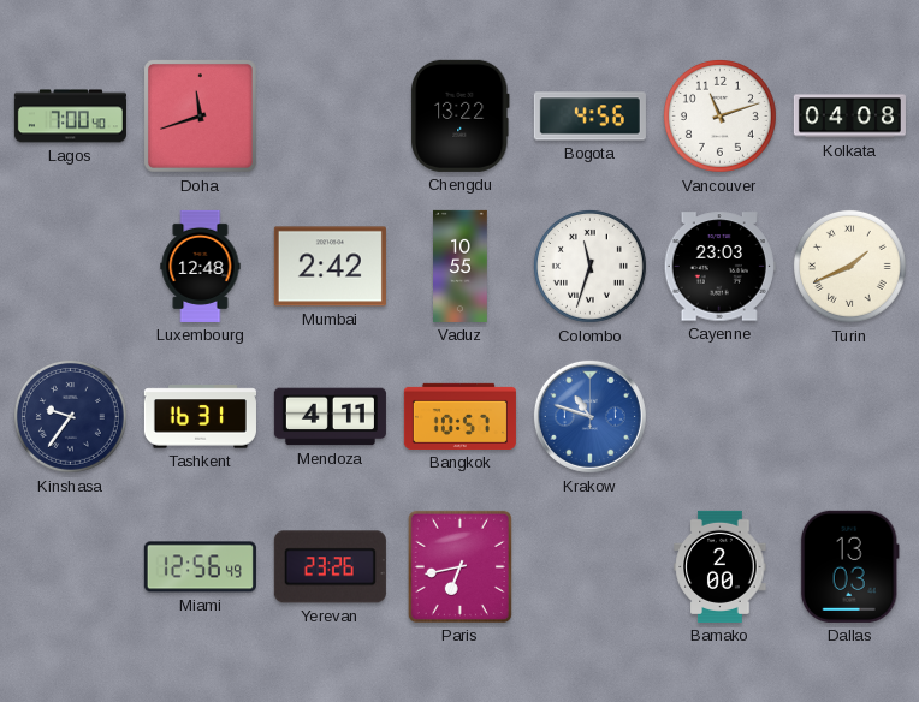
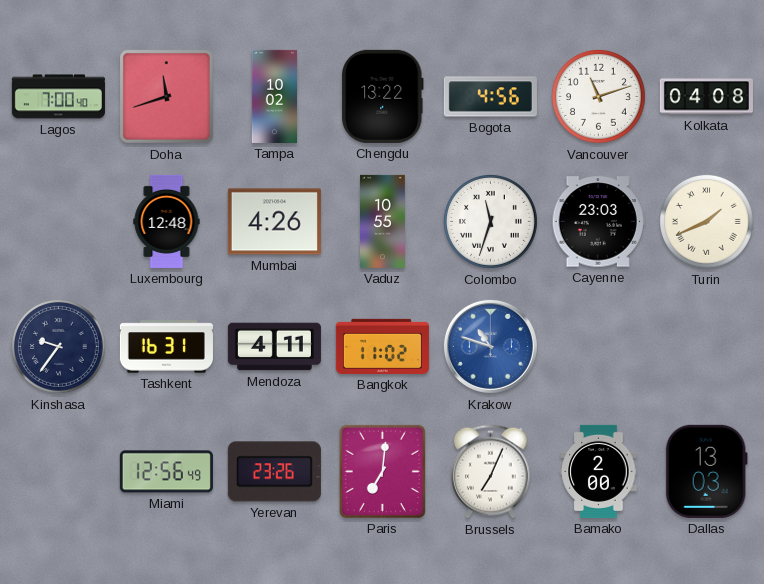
Tampa: none -> 10:02
Mumbai: 2:42 -> 4:26
Bangkok: 10:57 -> 11:02
Paris: 6:43 -> 7:01
Brussels: none -> 7:04
